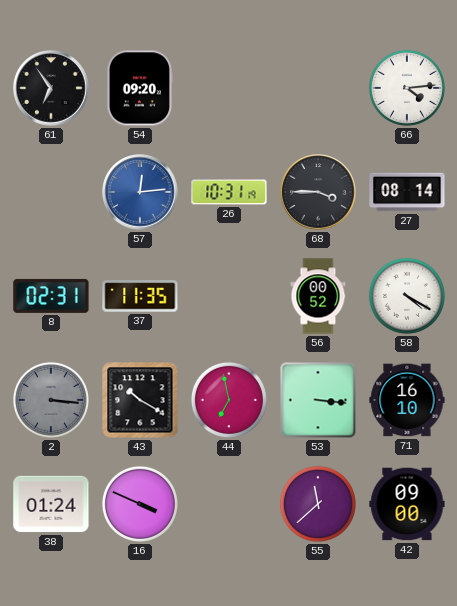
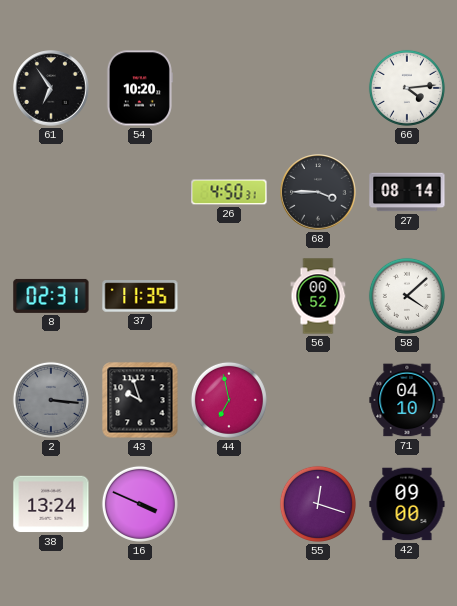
54: 09:20 -> 10:20
57: 12:14 -> none
26: 10:31 -> 4:50
58: 4:20 -> 4:08
43: 10:20 -> 9:57
53: 3:16 -> none
71: 16:10 -> 04:10
38: 01:24 -> 13:24
55: 11:38 -> 12:18
